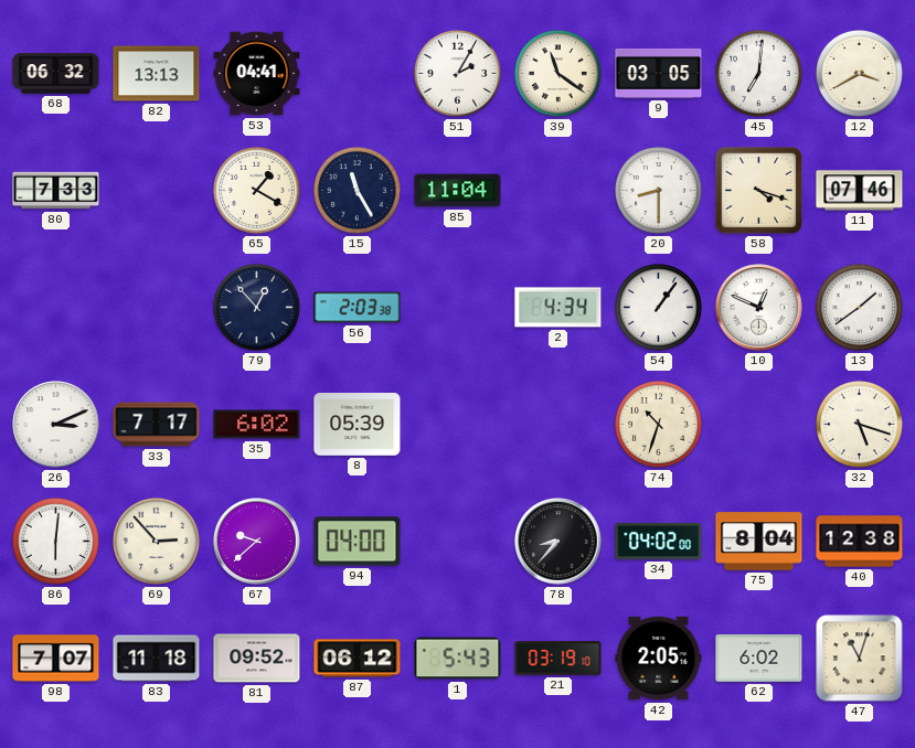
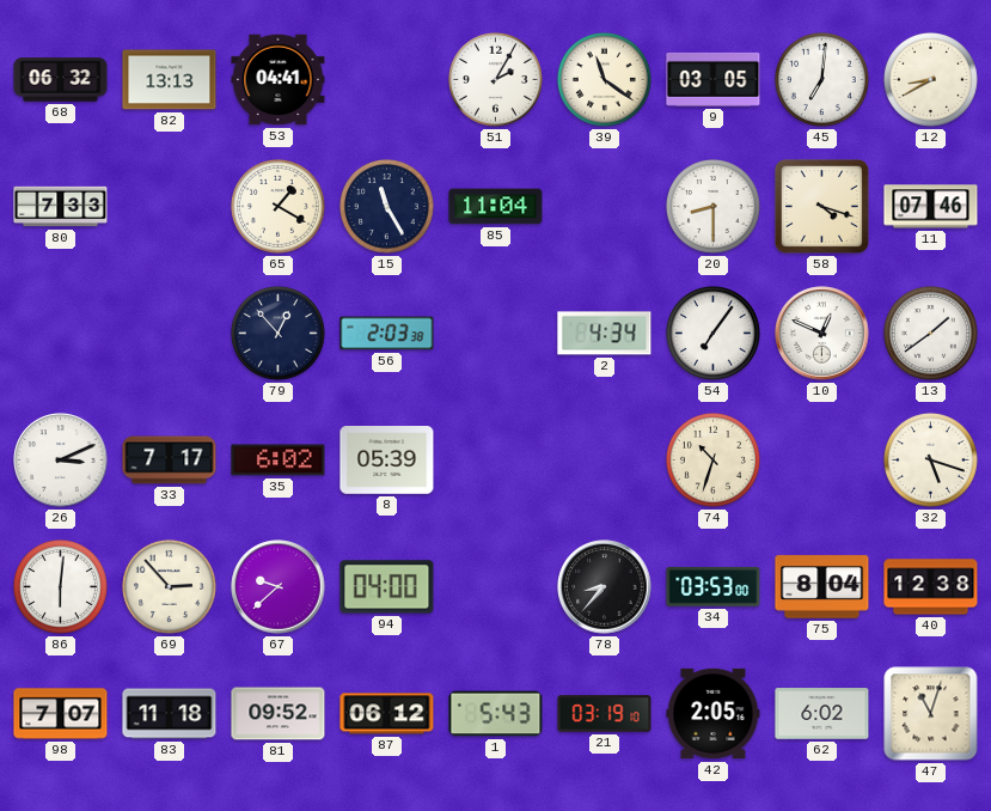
12: 3:40 -> 8:40
54: 1:06 -> 7:06
34: 04:02 -> 03:53
